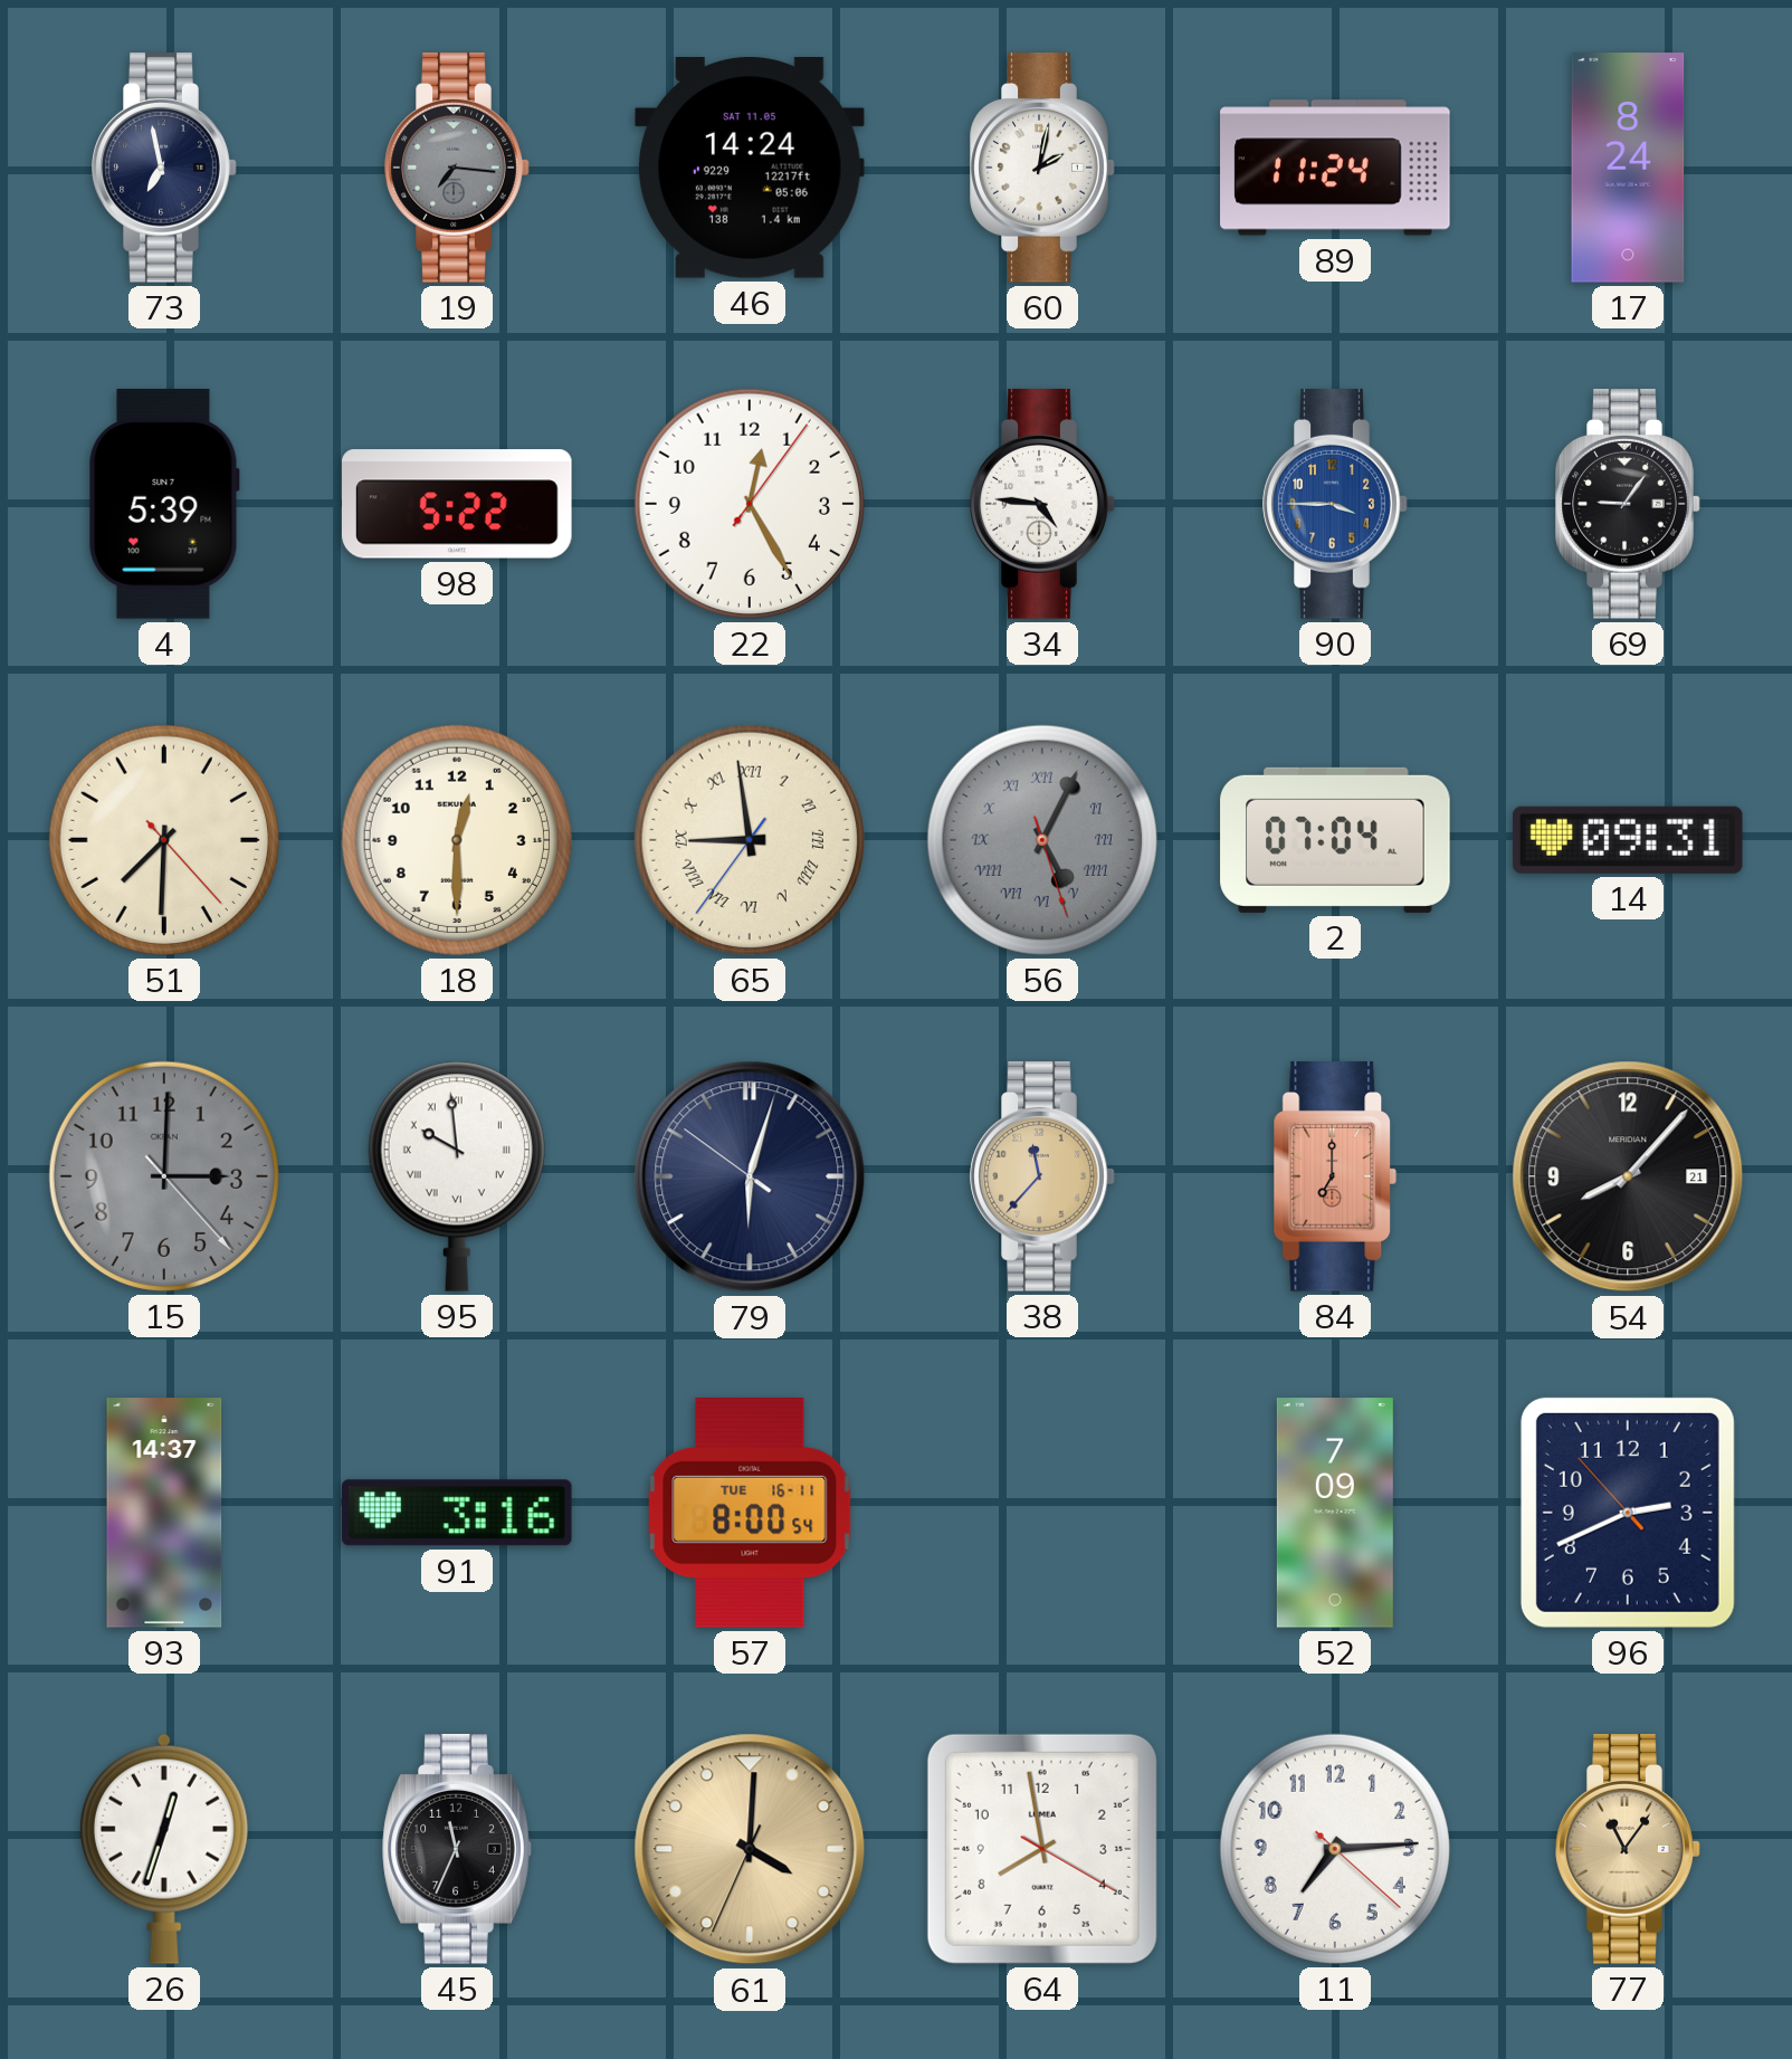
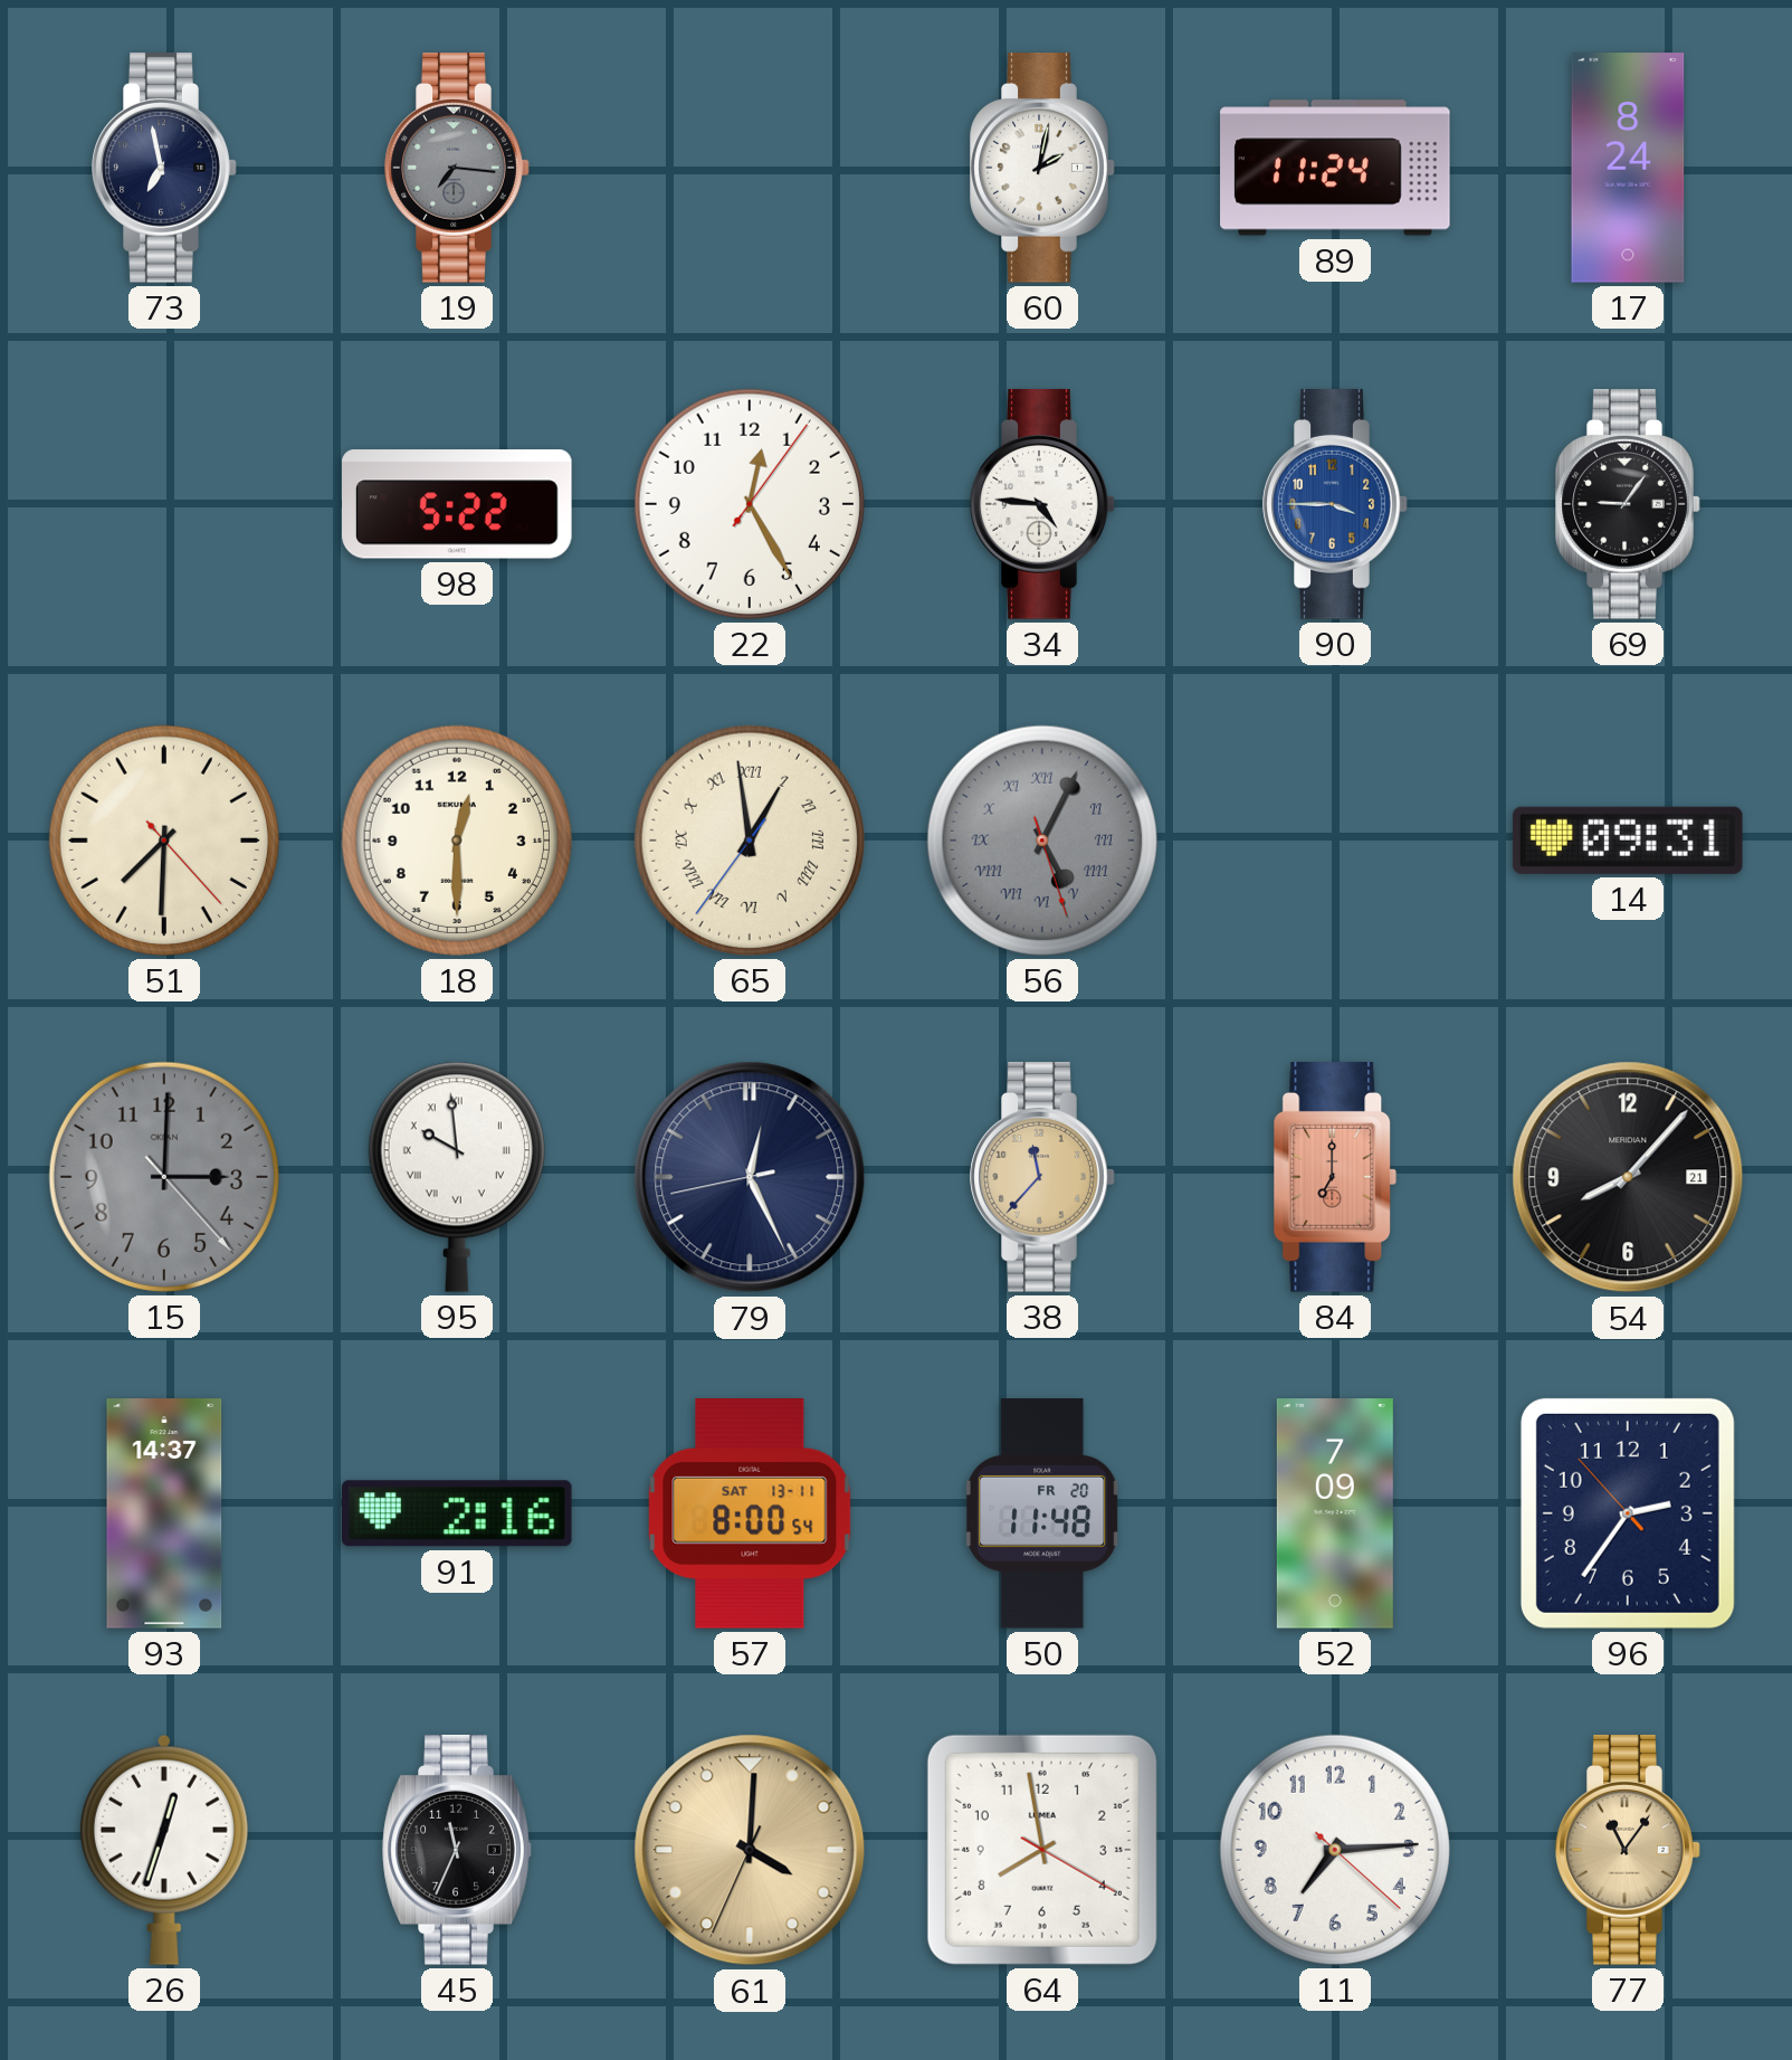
46: 14:24 -> none
4: 5:39 -> none
65: 8:58 -> 12:58
2: 07:04 -> none
79: 6:02 -> 12:25
91: 3:16 -> 2:16
57 date: TUE 16-11 -> SAT 13-11
50: none -> 11:48
96: 2:40 -> 2:35
